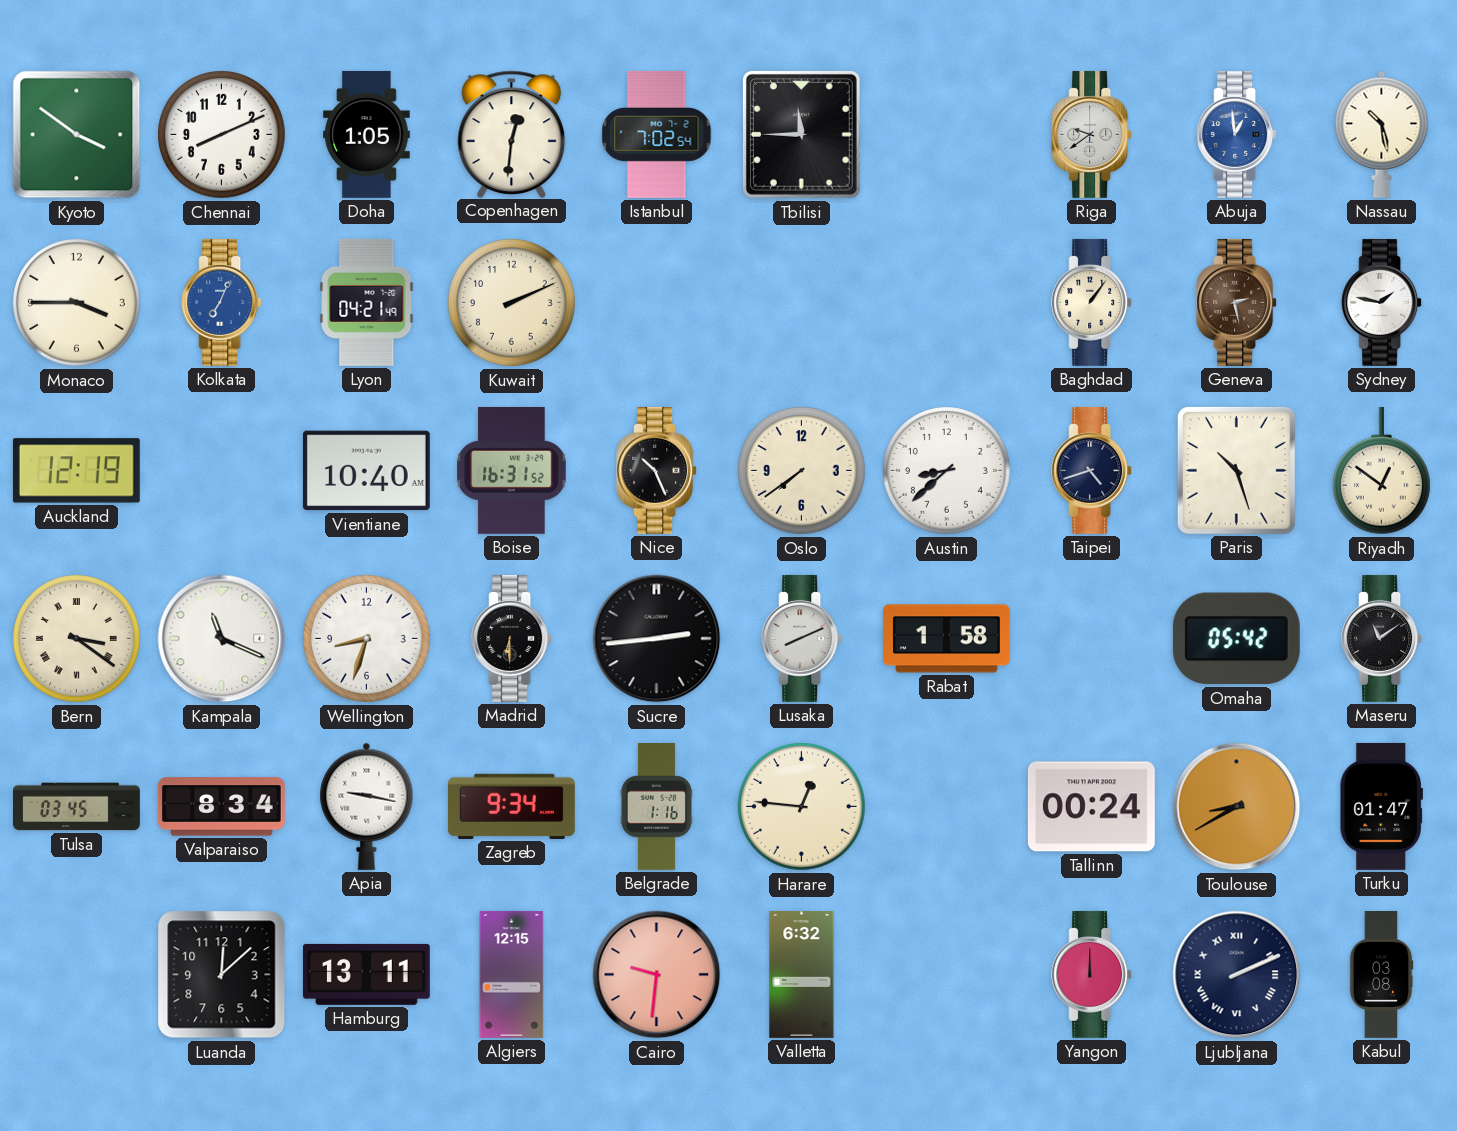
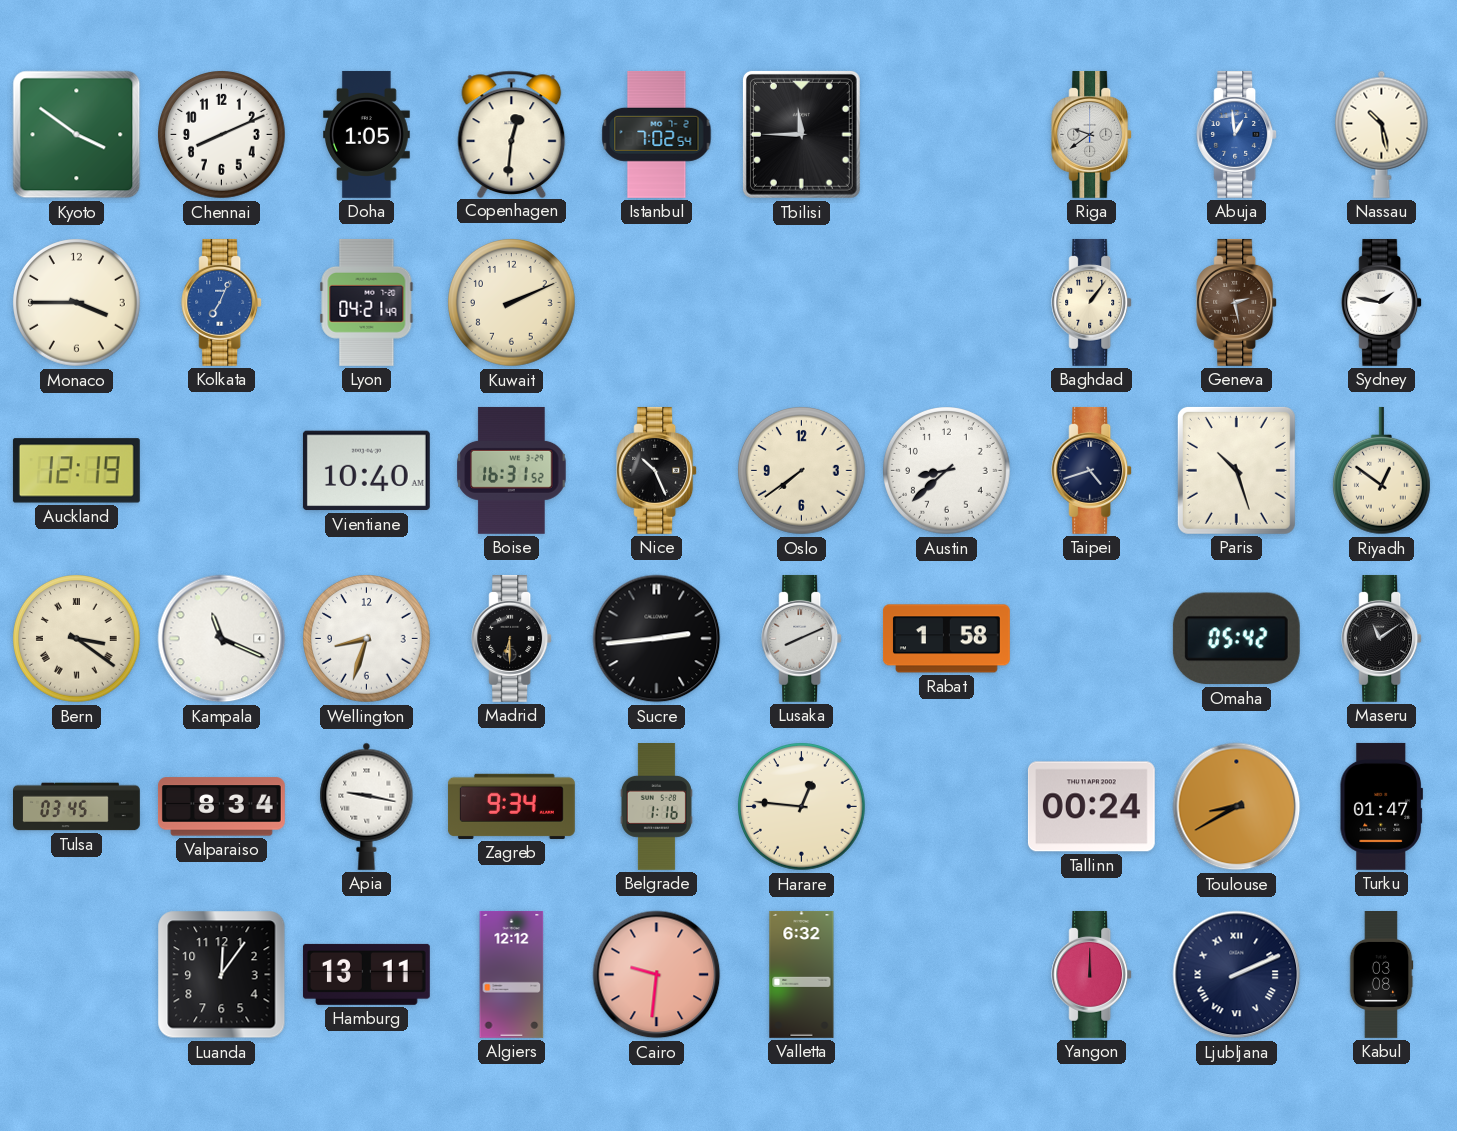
Luanda: 12:08 -> 12:06
Algiers: 12:15 -> 12:12
